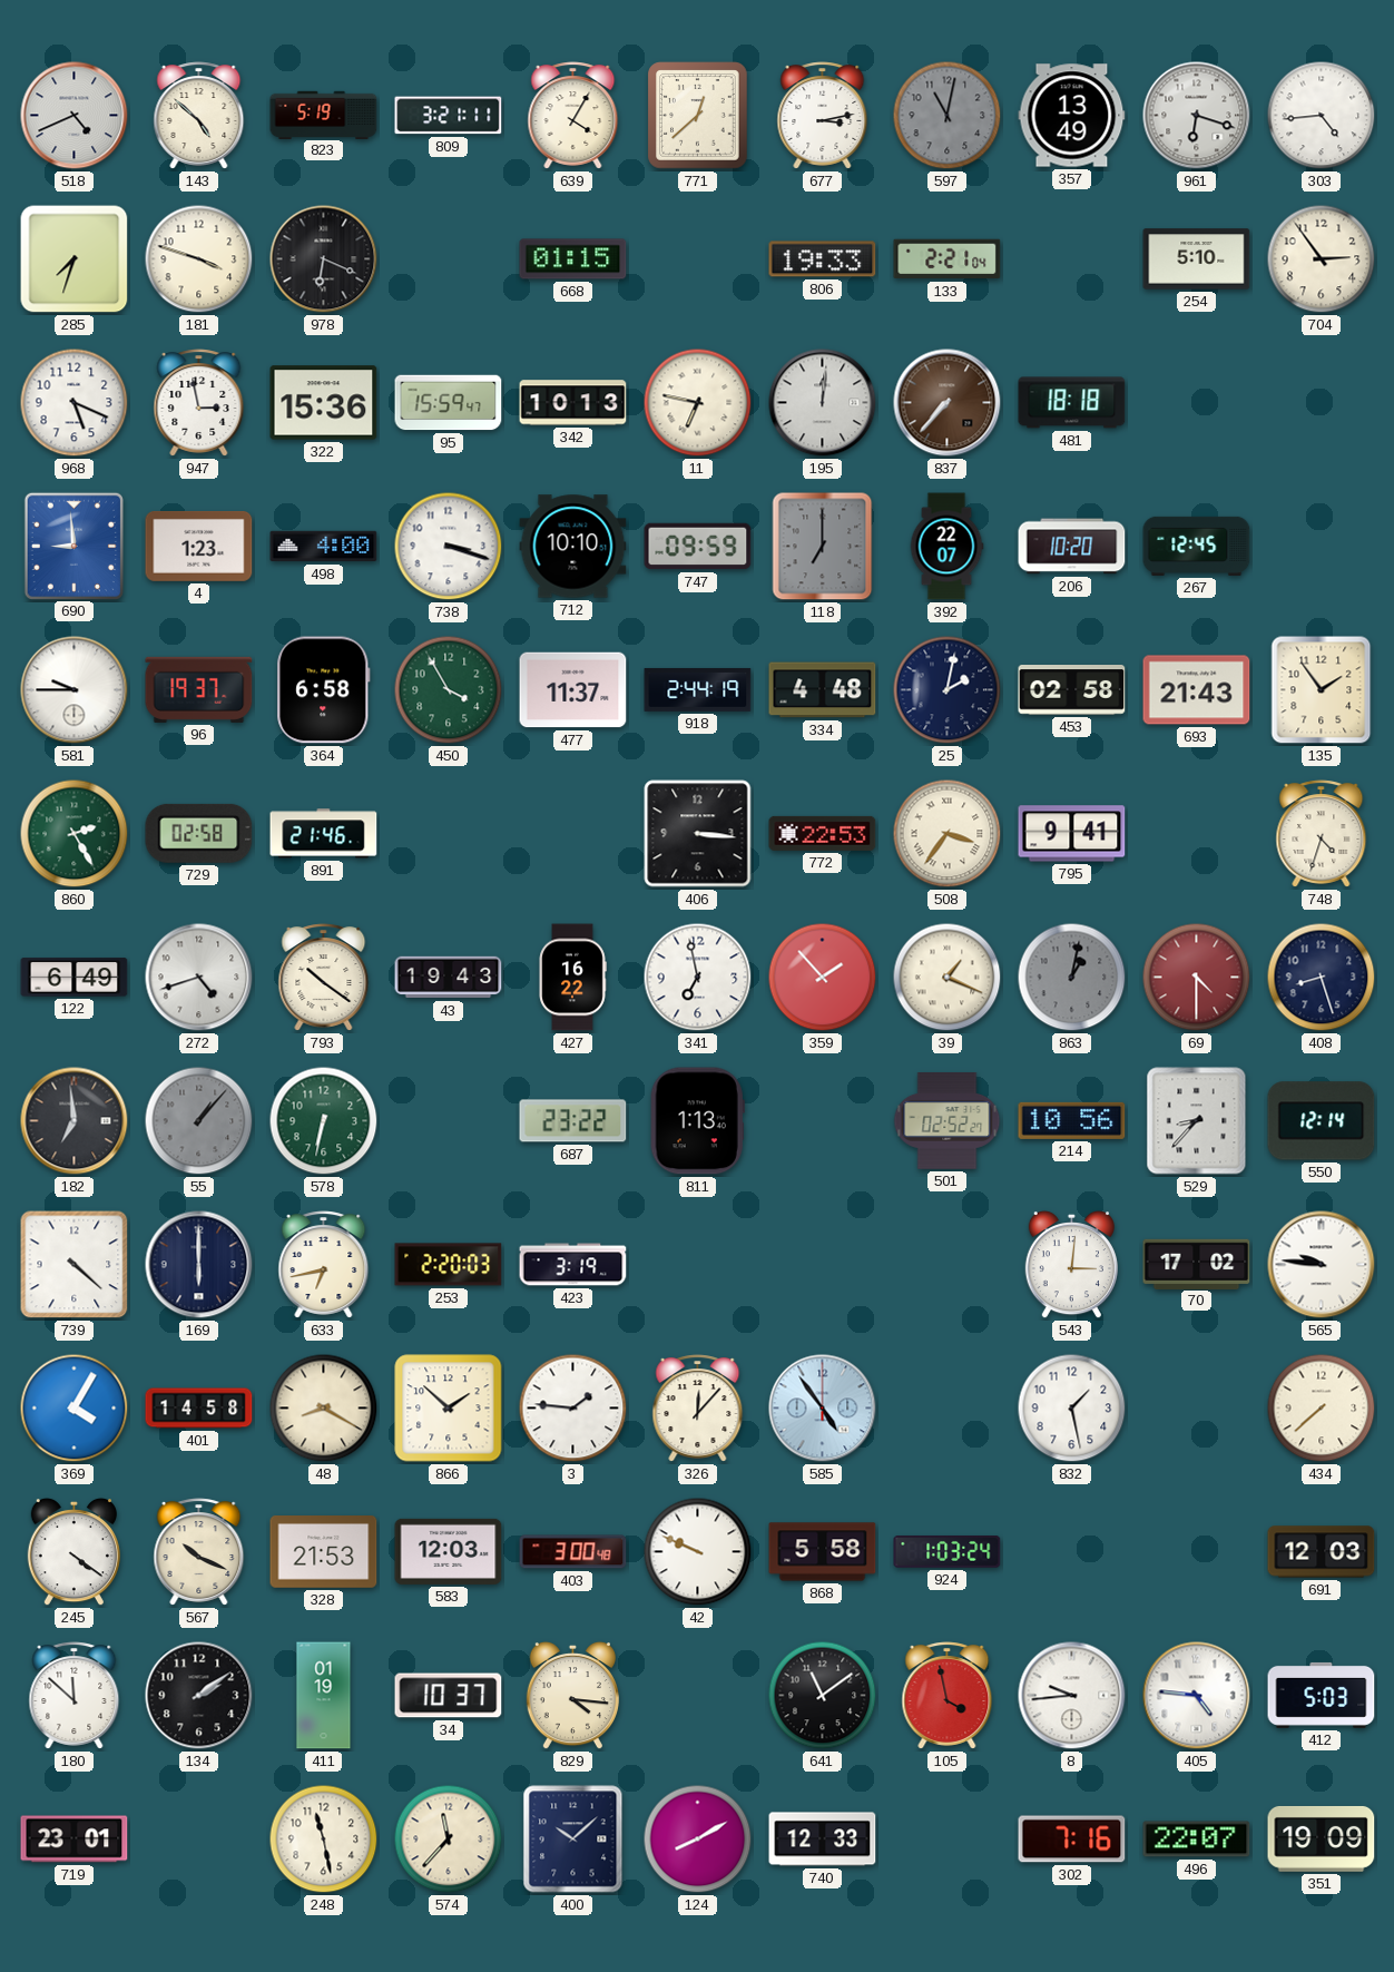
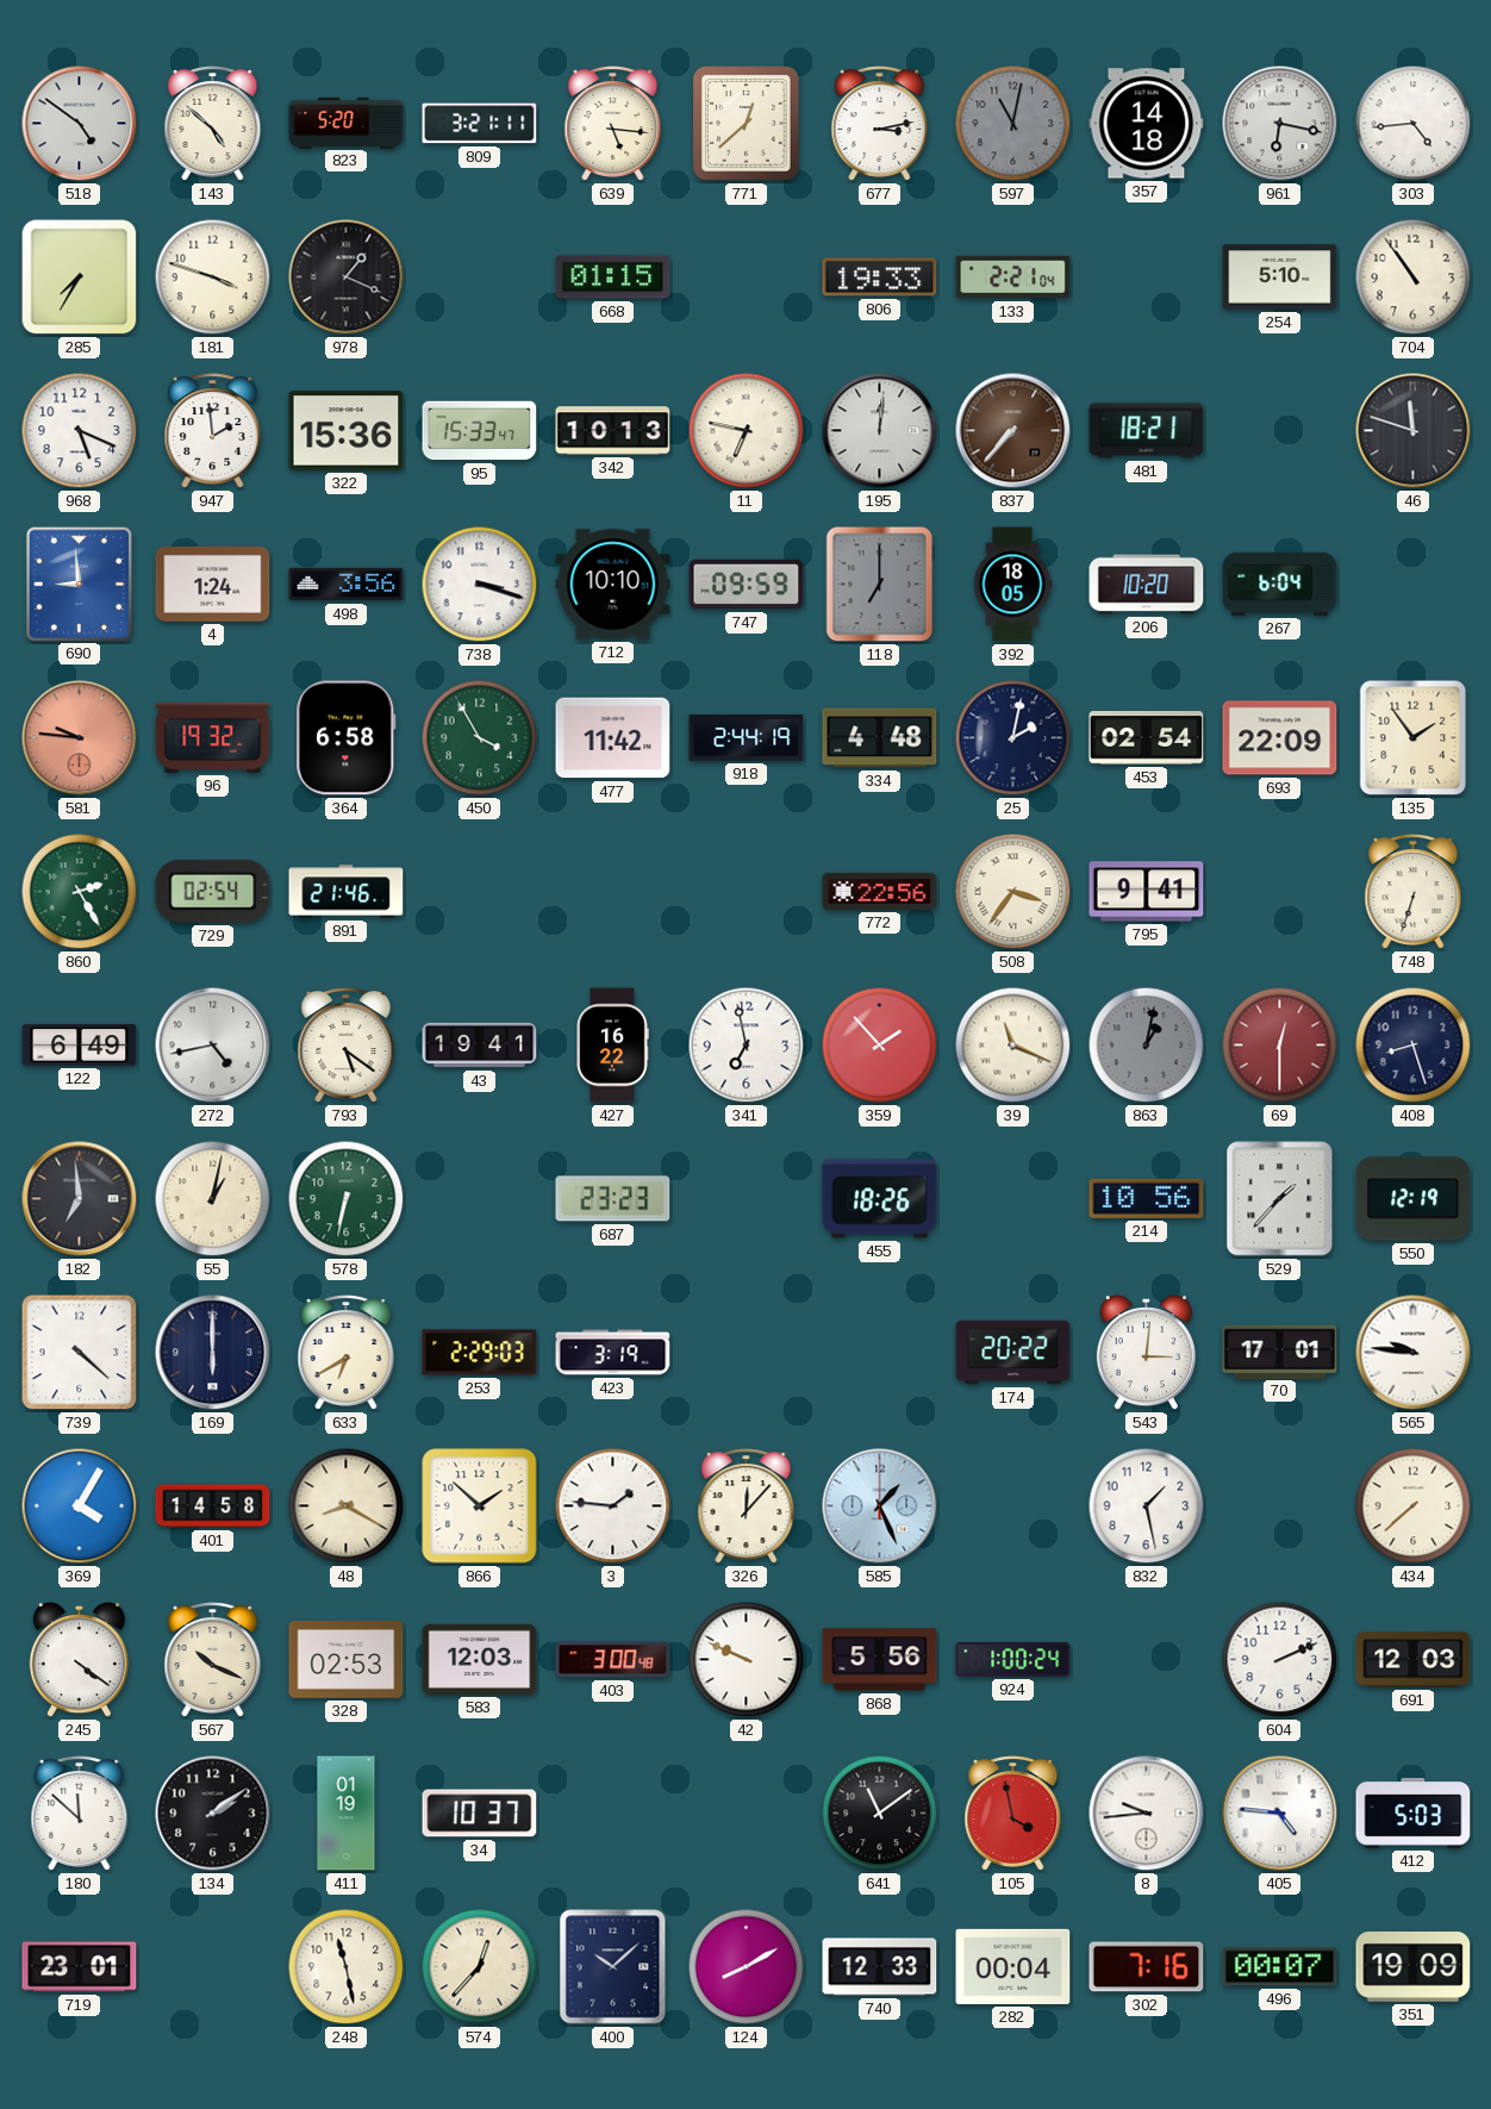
518: 4:41 -> 4:51
823: 5:19 -> 5:20
639: 4:05 -> 5:16
357: 13:49 -> 14:18
961: 6:18 -> 6:17
285: 7:33 -> 7:35
978: 6:19 -> 1:19
704: 2:54 -> 10:54
947: 2:58 -> 1:59
95: 15:59 -> 15:33
481: 18:18 -> 18:21
46: none -> 11:48
4: 1:23 -> 1:24
498: 4:00 -> 3:56
392: 22:07 -> 18:05
267: 12:45 -> 6:04
581: 9:45 -> 9:46
581 dial: white -> salmon
96: 19:37 -> 19:32
477: 11:37 -> 11:42
453: 02:58 -> 02:54
693: 21:43 -> 22:09
729: 02:58 -> 02:54
406: 3:16 -> none
772: 22:53 -> 22:56
748: 4:33 -> 6:33
272: 4:42 -> 4:43
793: 10:21 -> 5:21
43: 19:43 -> 19:41
39: 1:19 -> 11:19
69: 4:30 -> 12:30
55: 1:07 -> 1:02
55 dial: grey -> cream
687: 23:22 -> 23:23
811: 1:13 -> none
455: none -> 18:26
501: 02:52 -> none
529: 8:37 -> 1:37
550: 12:14 -> 12:19
633: 6:43 -> 6:40
253: 2:20 -> 2:29
174: none -> 20:22
70: 17:02 -> 17:01
585: 4:54 -> 1:26
328: 21:53 -> 02:53
868: 5:58 -> 5:56
924: 1:03 -> 1:00
604: none -> 2:11
829: 4:16 -> none
574: 11:37 -> 12:37
282: none -> 00:04
496: 22:07 -> 00:07
